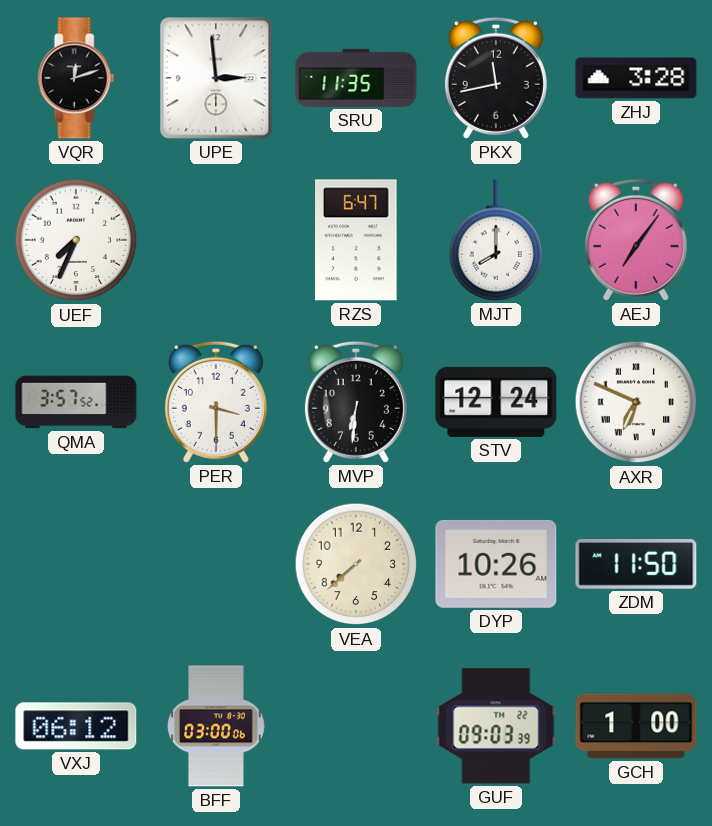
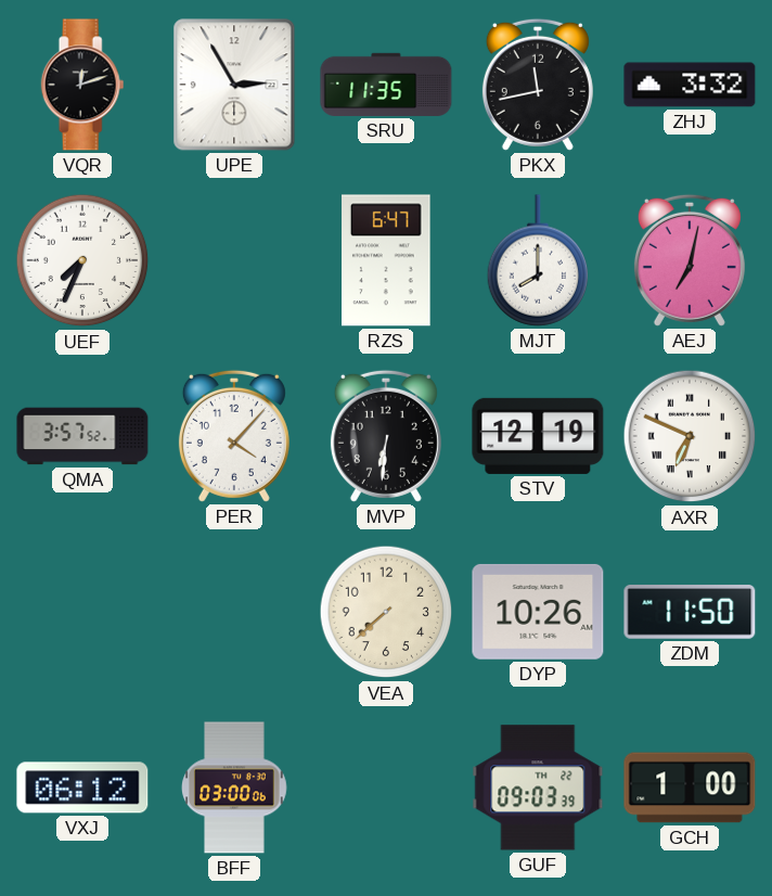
UPE: 2:59 -> 2:55
ZHJ: 3:28 -> 3:32
AEJ: 7:06 -> 7:02
PER: 3:30 -> 4:07
STV: 12:24 -> 12:19
